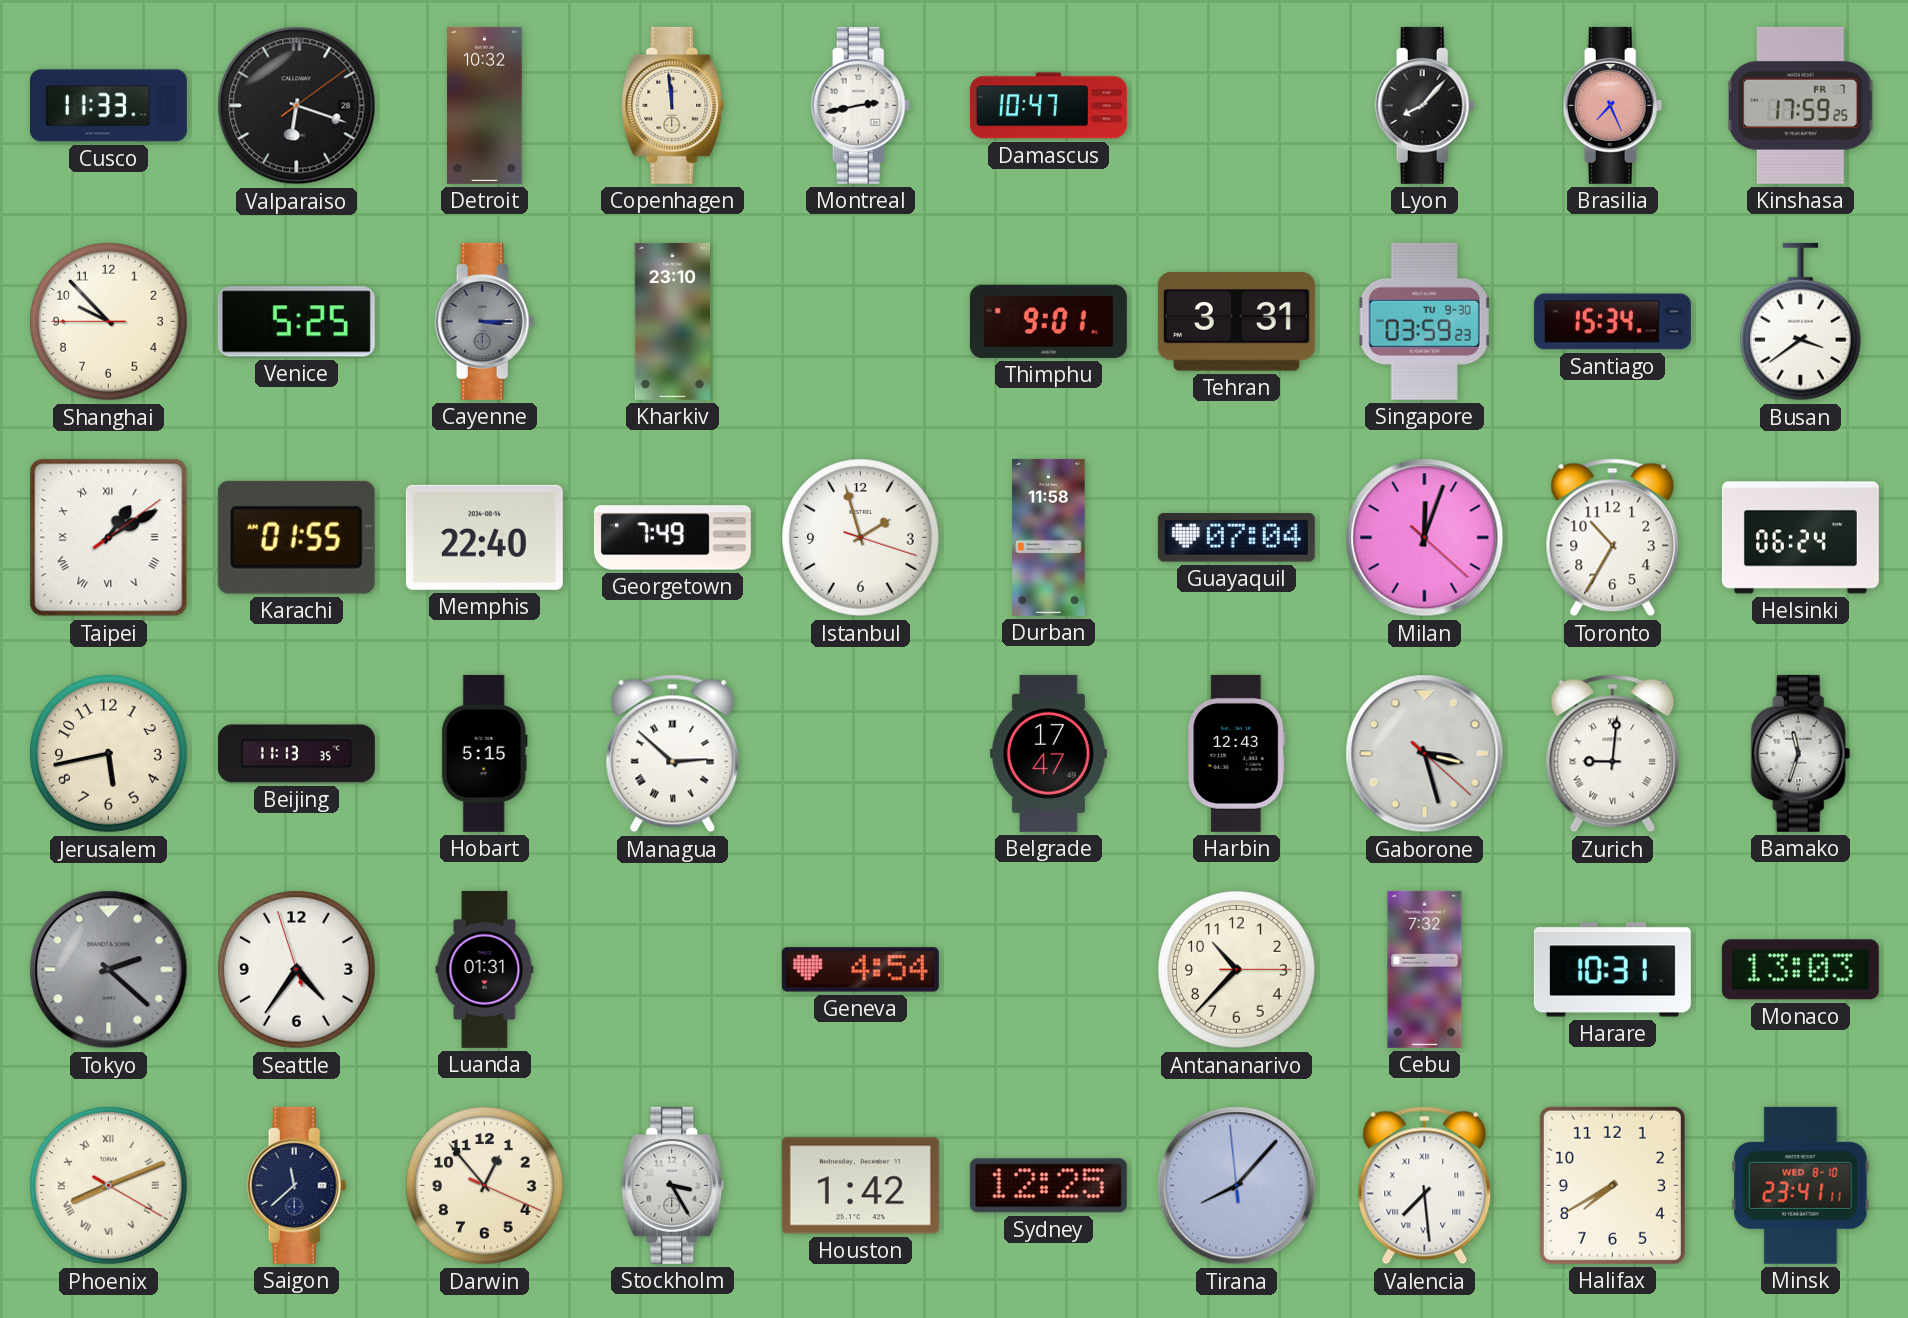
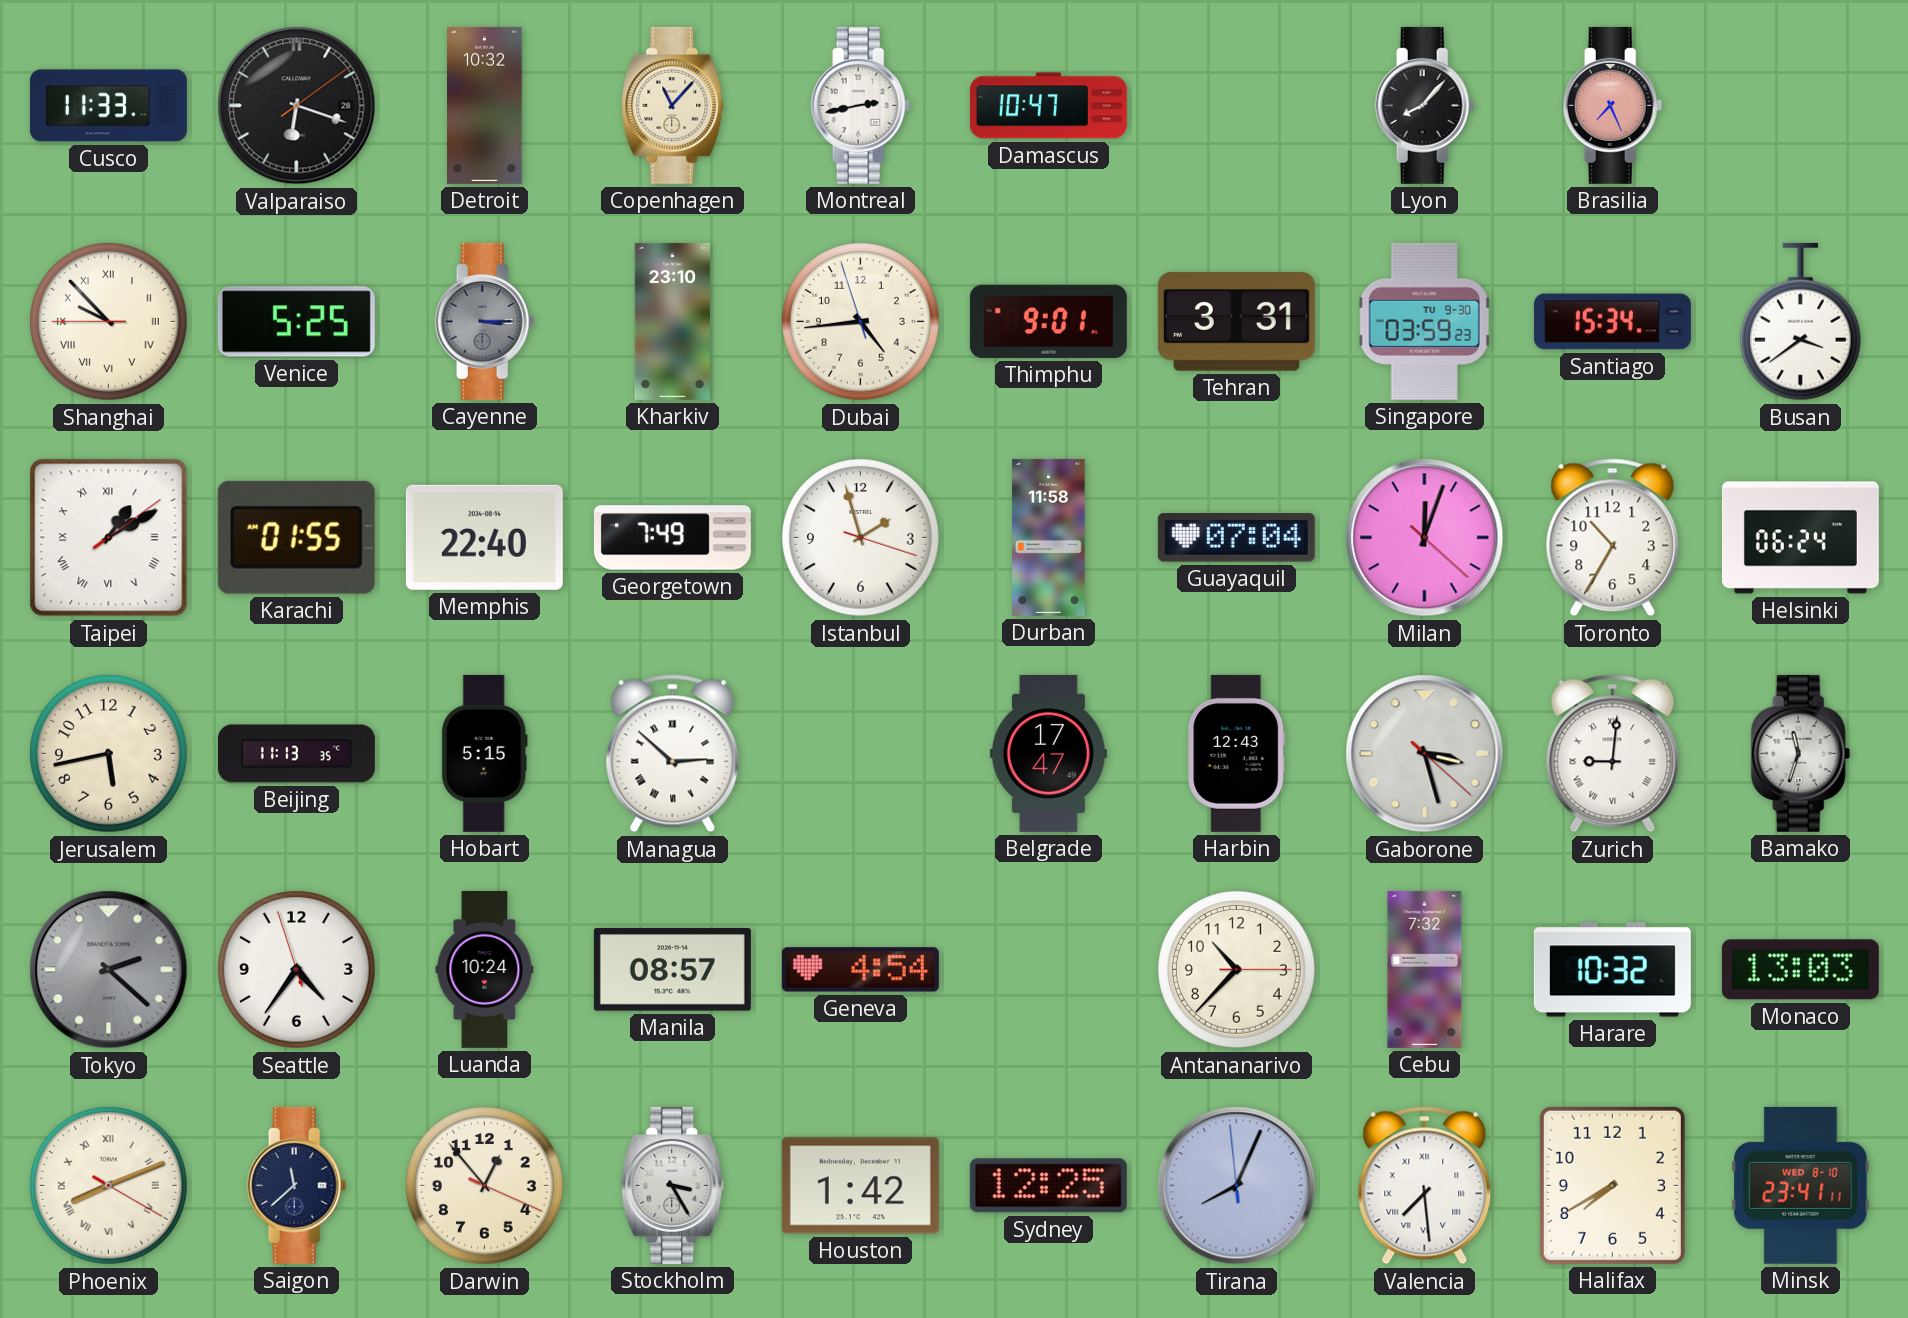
Copenhagen: 11:59 -> 11:07
Kinshasa: 17:59 -> none
Shanghai numerals: Arabic -> Roman
Dubai: none -> 4:43
Luanda: 01:31 -> 10:24
Manila: none -> 08:57
Harare: 10:31 -> 10:32
Tirana: 8:06 -> 8:03
